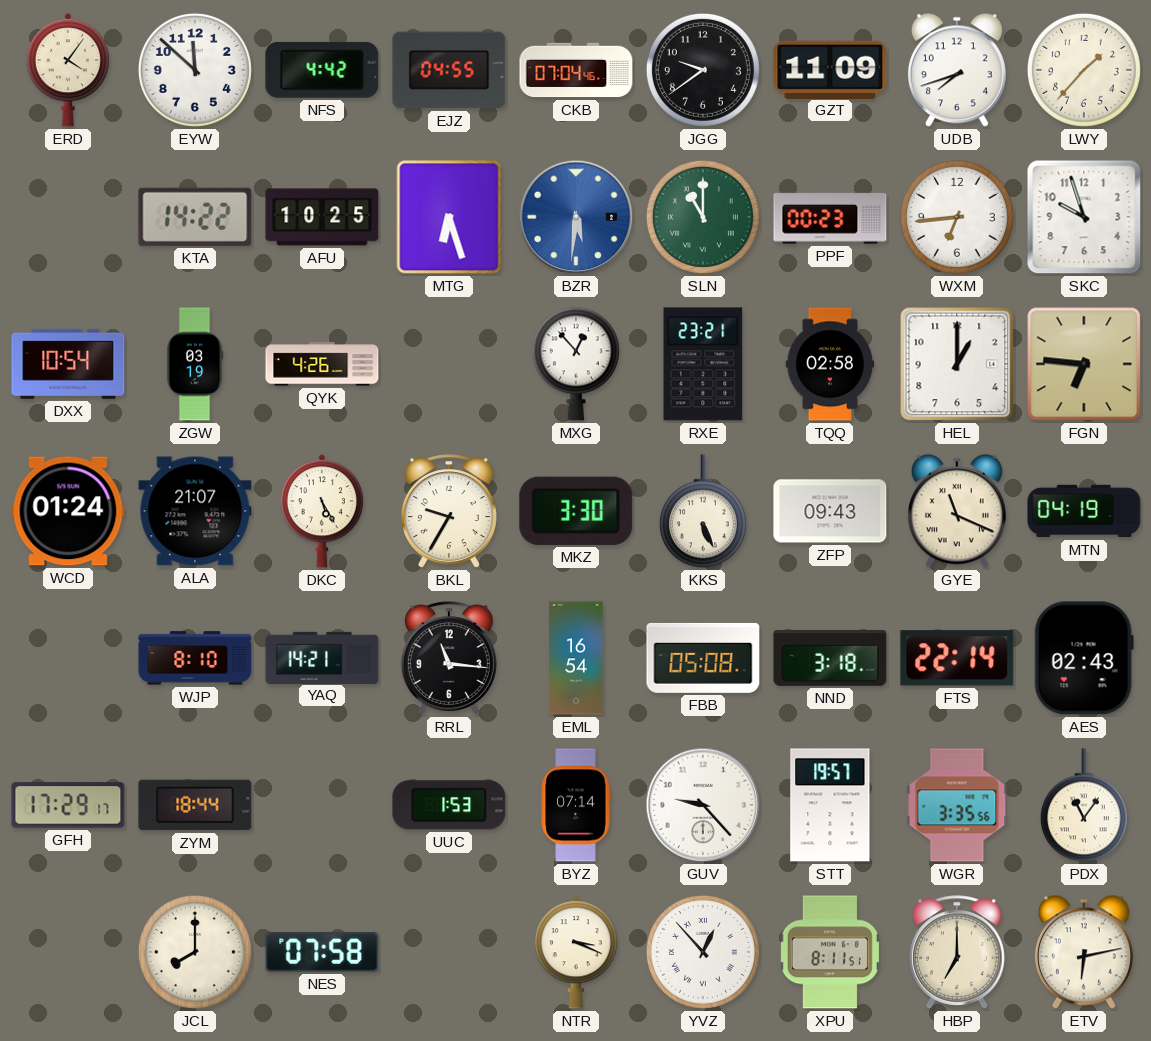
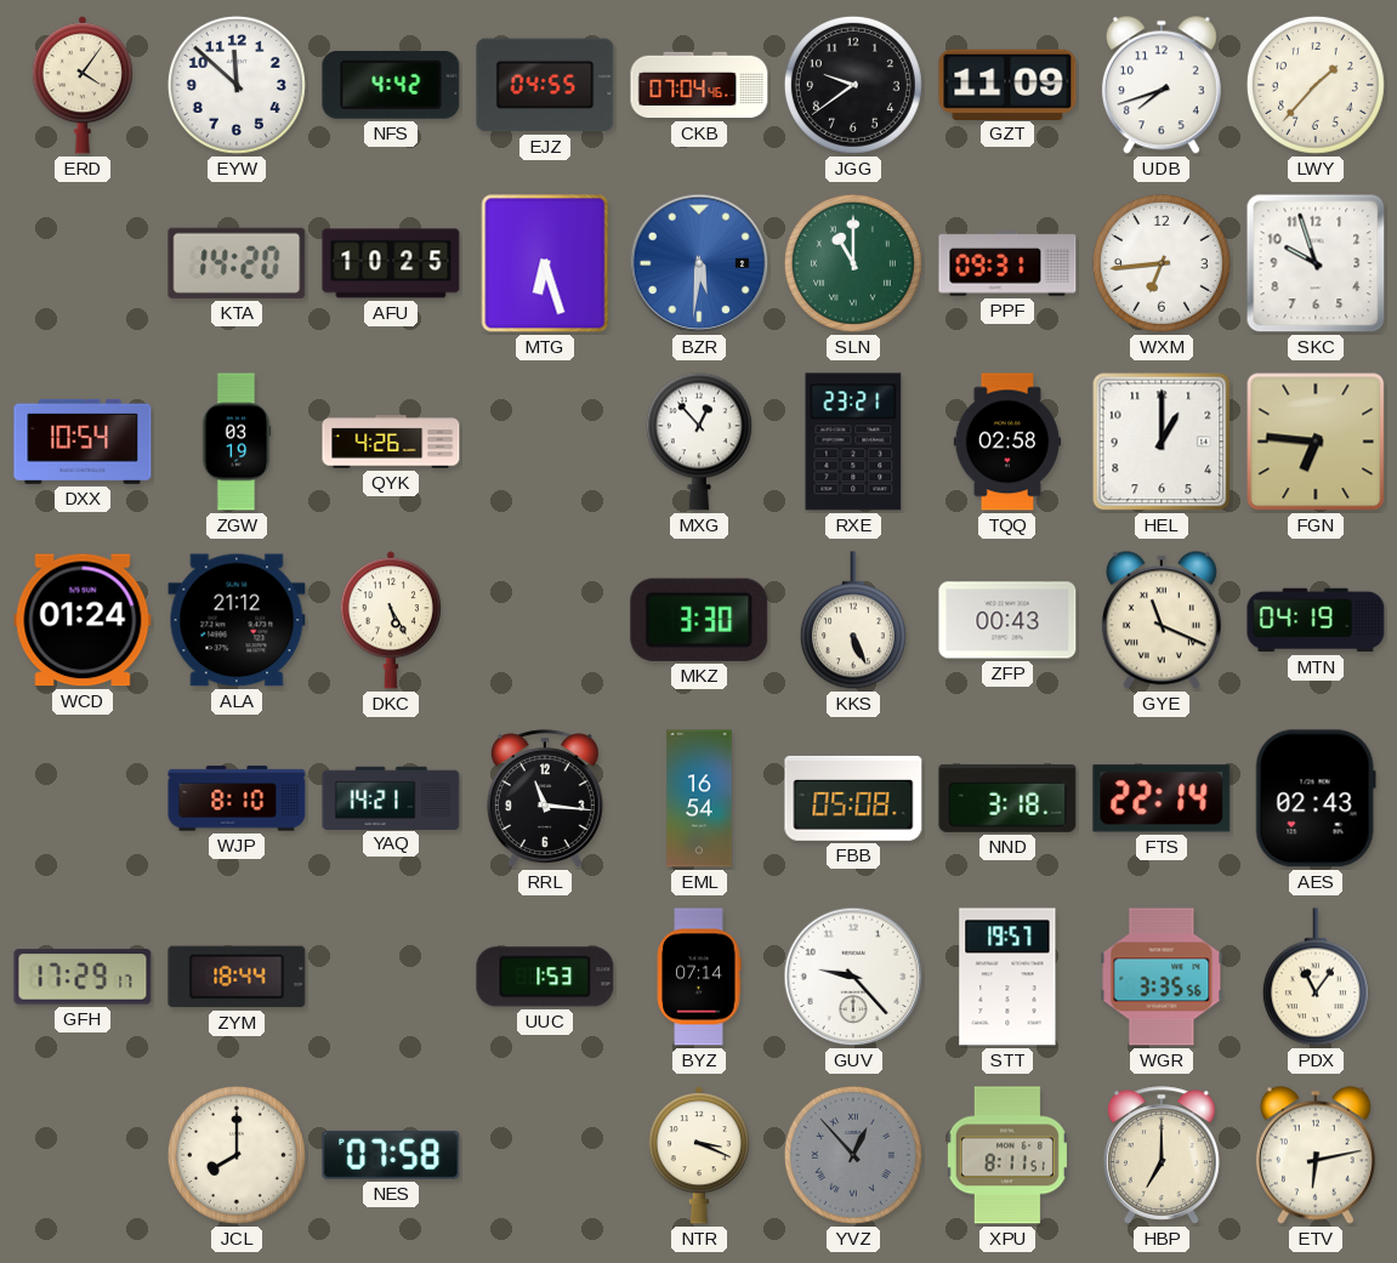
KTA: 14:22 -> 14:20
PPF: 00:23 -> 09:31
ALA: 21:07 -> 21:12
BKL: 9:35 -> none
ZFP: 09:43 -> 00:43
YVZ dial: white -> grey
